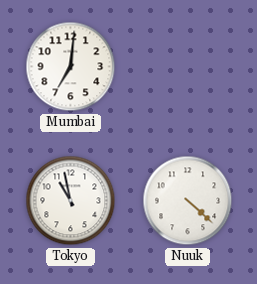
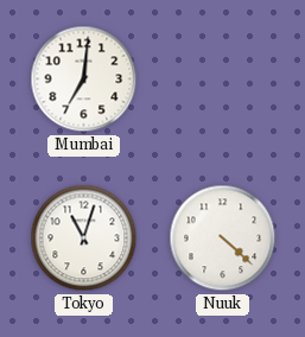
Tokyo: 10:58 -> 11:03
